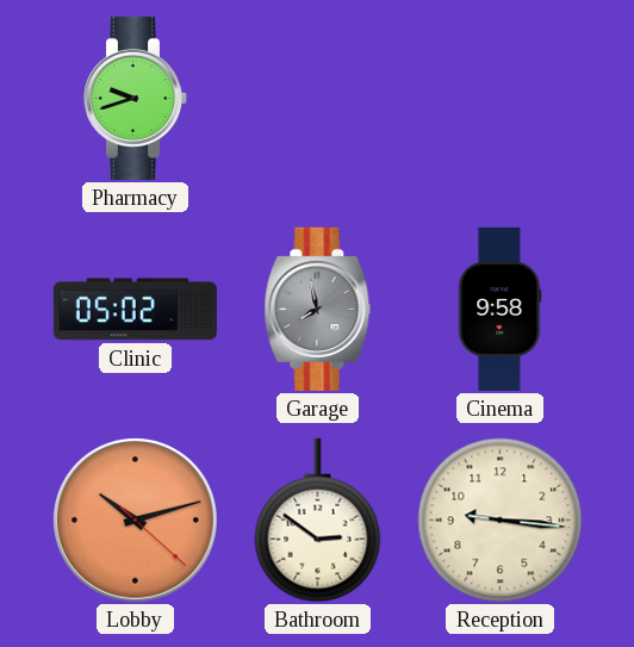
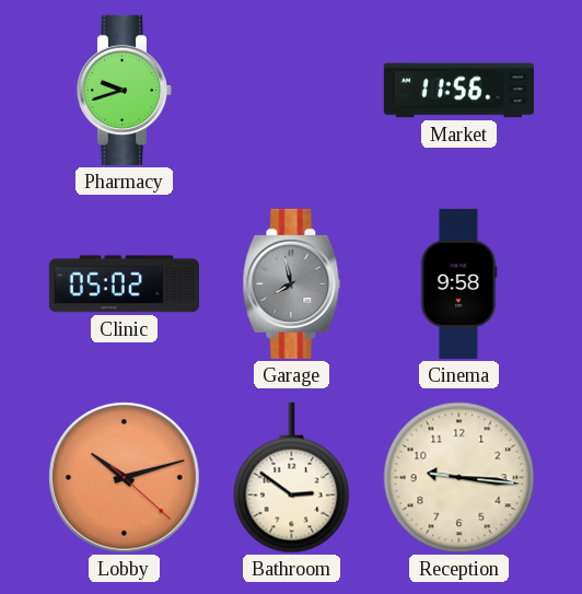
Market: none -> 11:56
